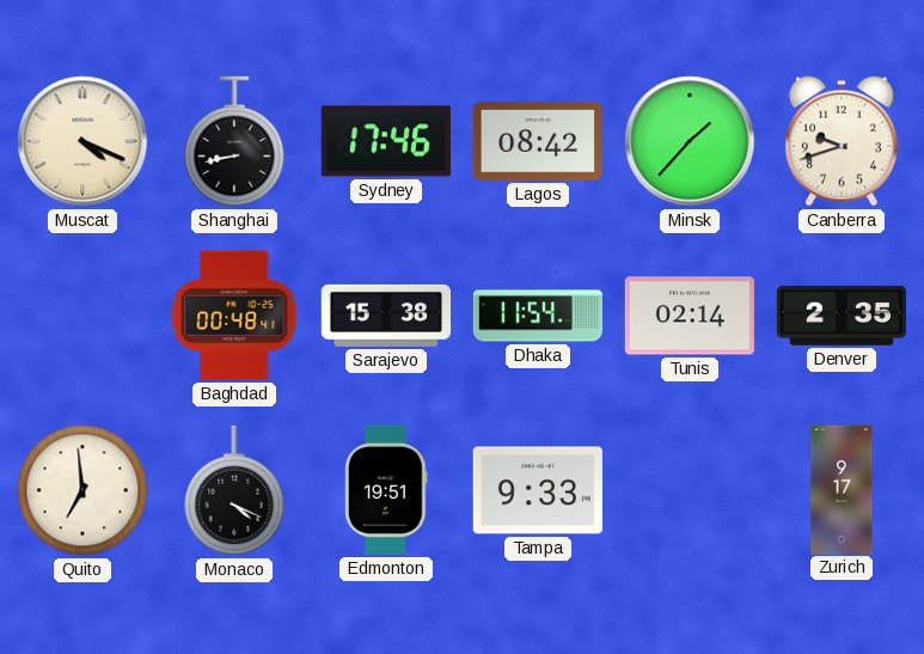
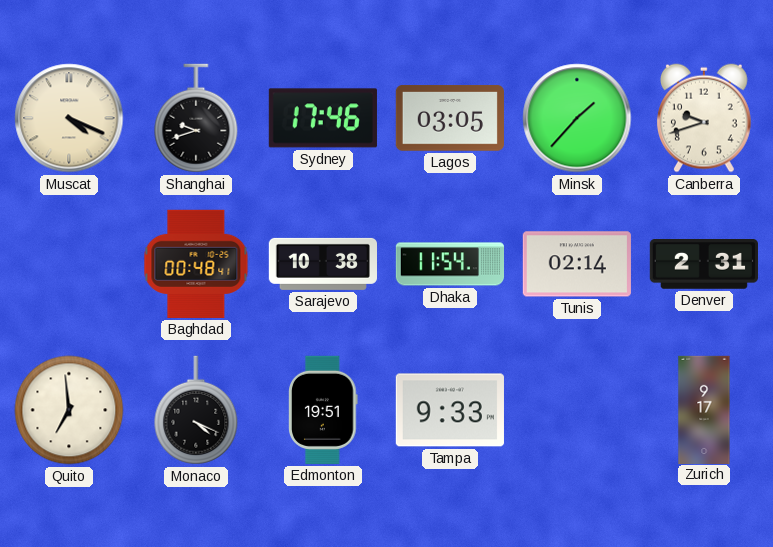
Shanghai: 8:43 -> 9:42
Lagos: 08:42 -> 03:05
Sarajevo: 15:38 -> 10:38
Denver: 2:35 -> 2:31
